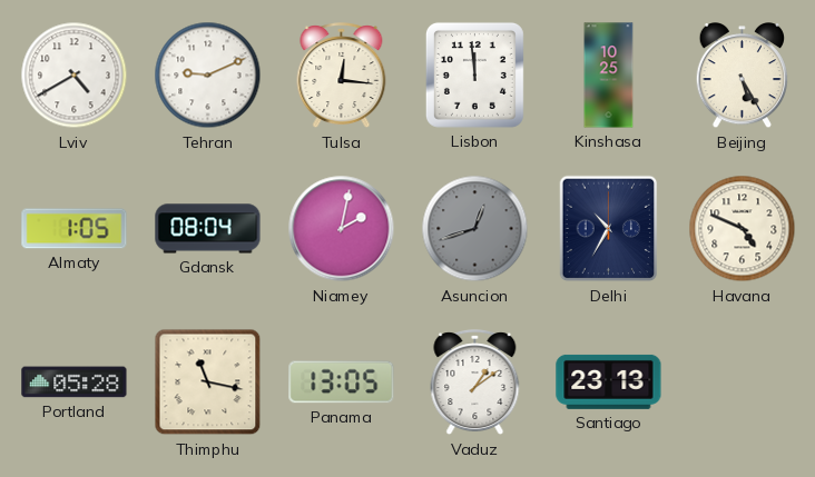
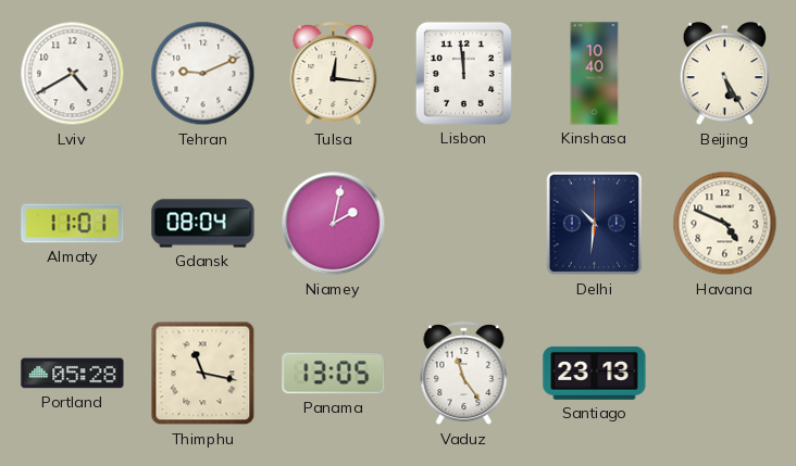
Kinshasa: 10:25 -> 10:40
Almaty: 1:05 -> 11:01
Asuncion: 12:42 -> none
Delhi: 10:35 -> 10:31
Vaduz: 1:09 -> 11:24
